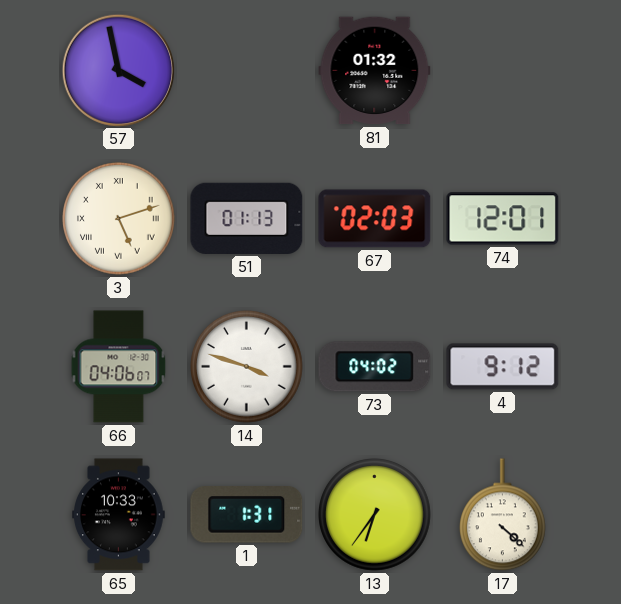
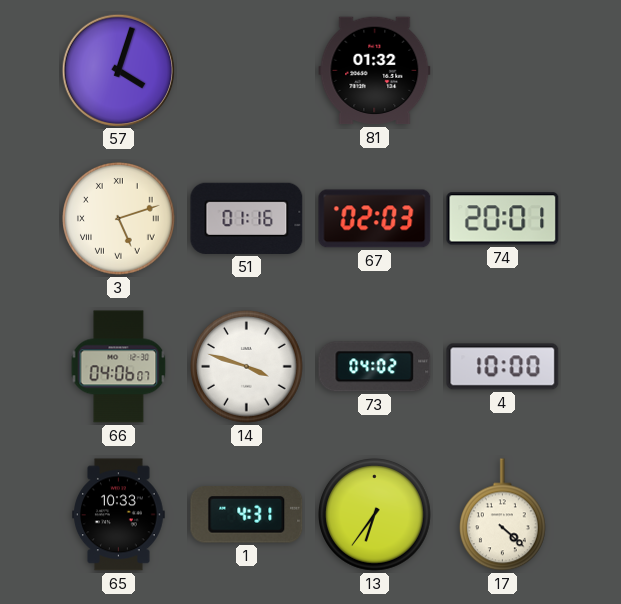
57: 3:58 -> 4:03
51: 01:13 -> 01:16
74: 12:01 -> 20:01
4: 9:12 -> 10:00
1: 1:31 -> 4:31
